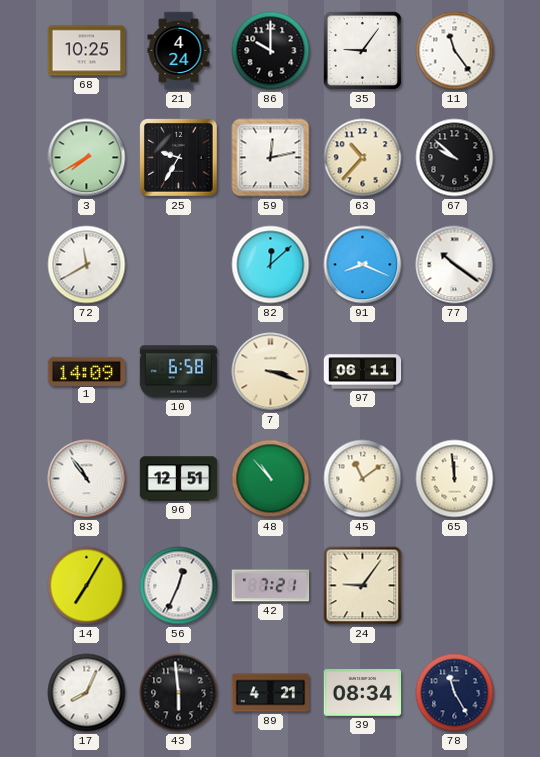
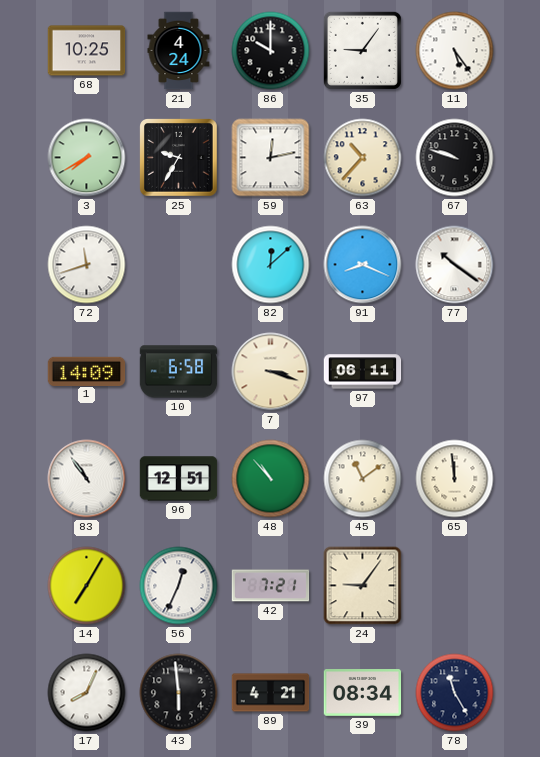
11: 11:24 -> 5:24
67: 9:52 -> 9:48
72: 11:40 -> 11:42
